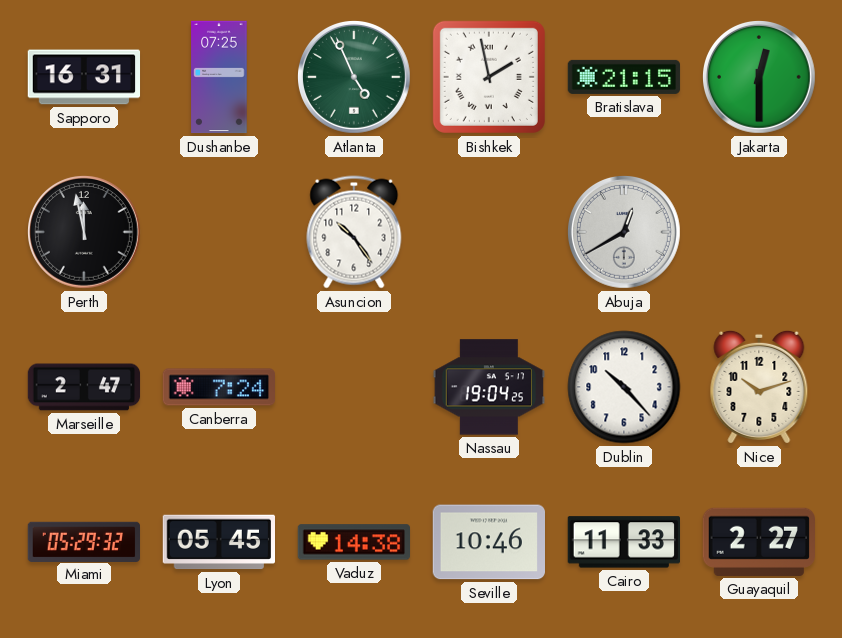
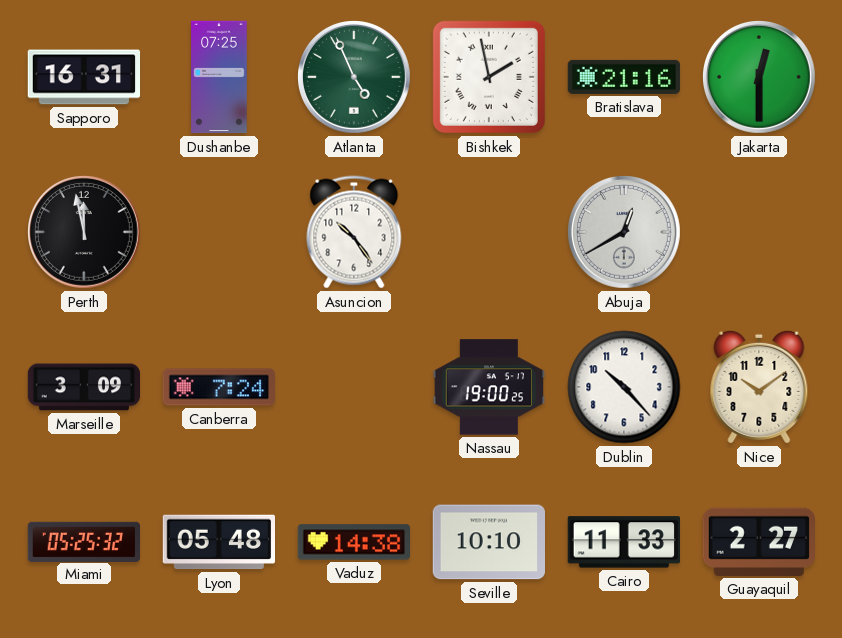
Bratislava: 21:15 -> 21:16
Marseille: 2:47 -> 3:09
Nassau: 19:04 -> 19:00
Nice: 10:12 -> 10:09
Miami: 05:29 -> 05:25
Lyon: 05:45 -> 05:48
Seville: 10:46 -> 10:10
